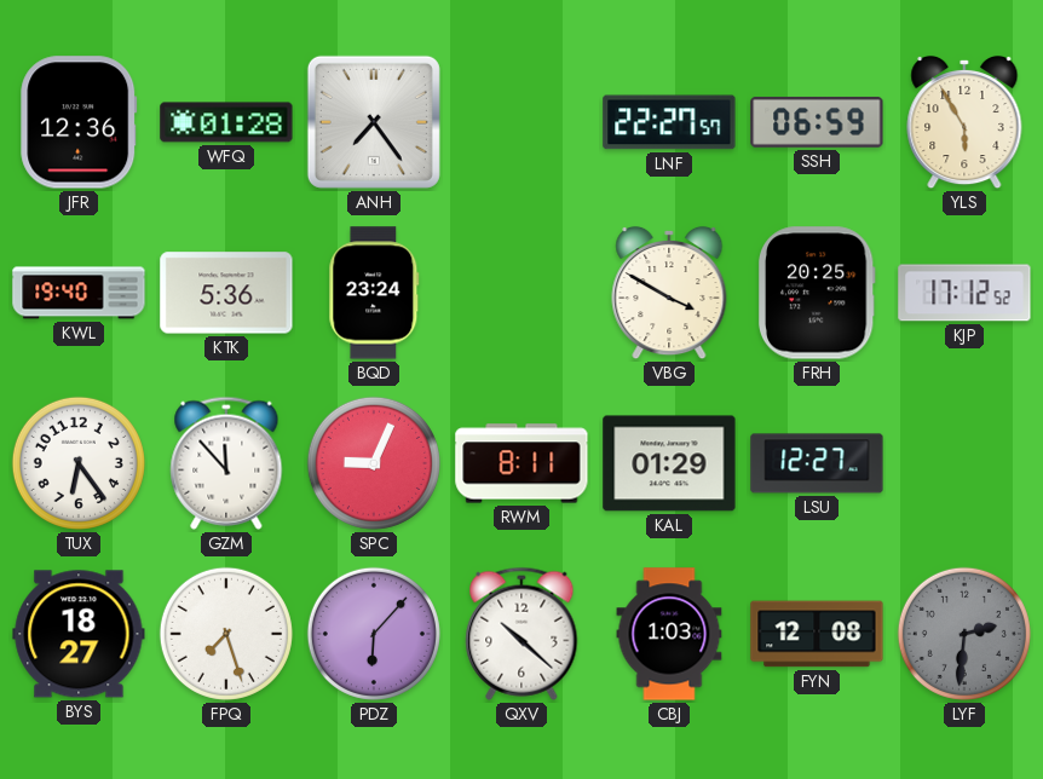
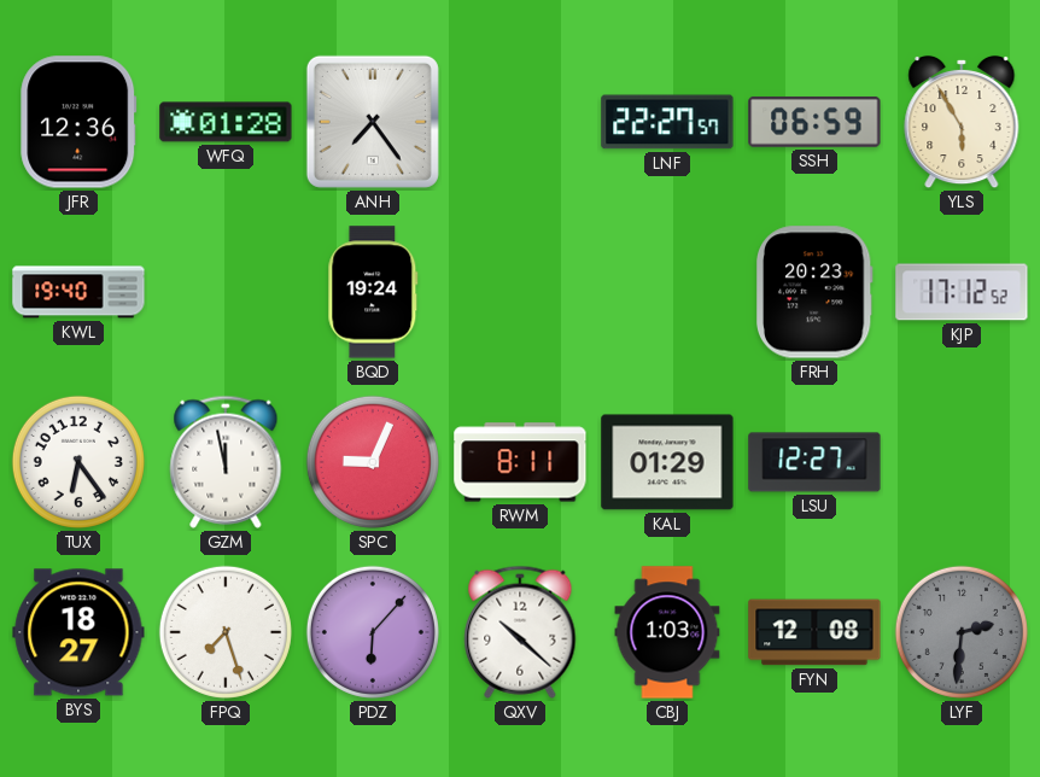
KTK: 5:36 -> none
BQD: 23:24 -> 19:24
VBG: 3:50 -> none
FRH: 20:25 -> 20:23
GZM: 11:53 -> 11:58
